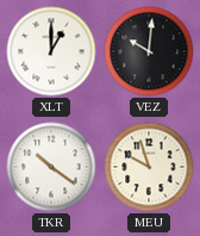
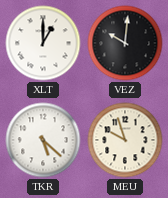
TKR: 10:21 -> 5:22
